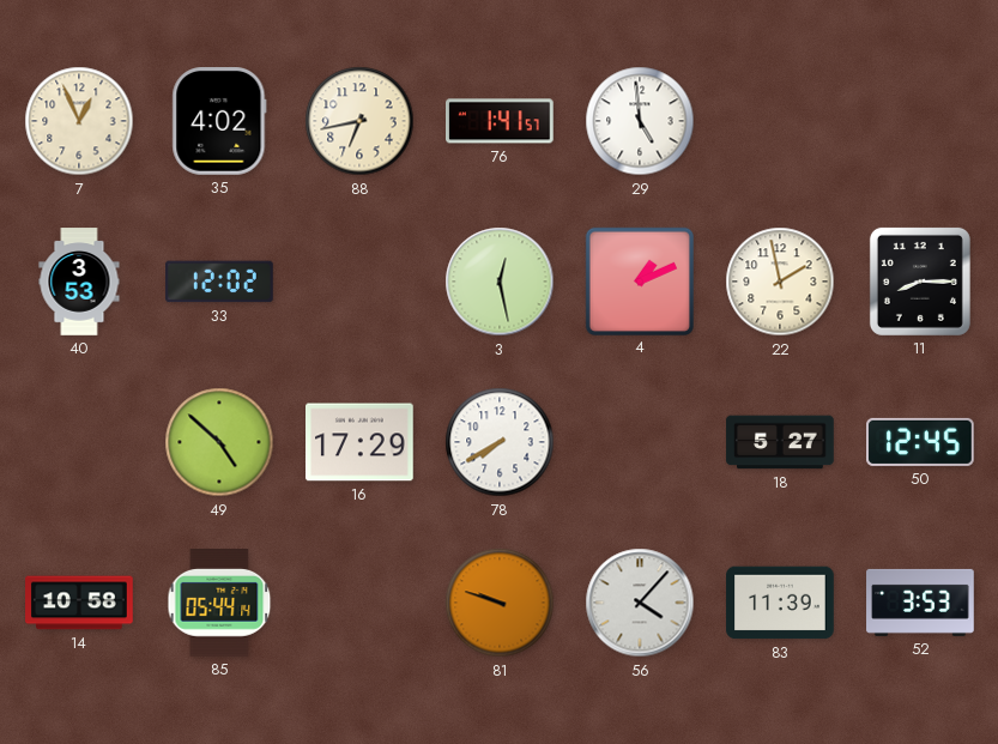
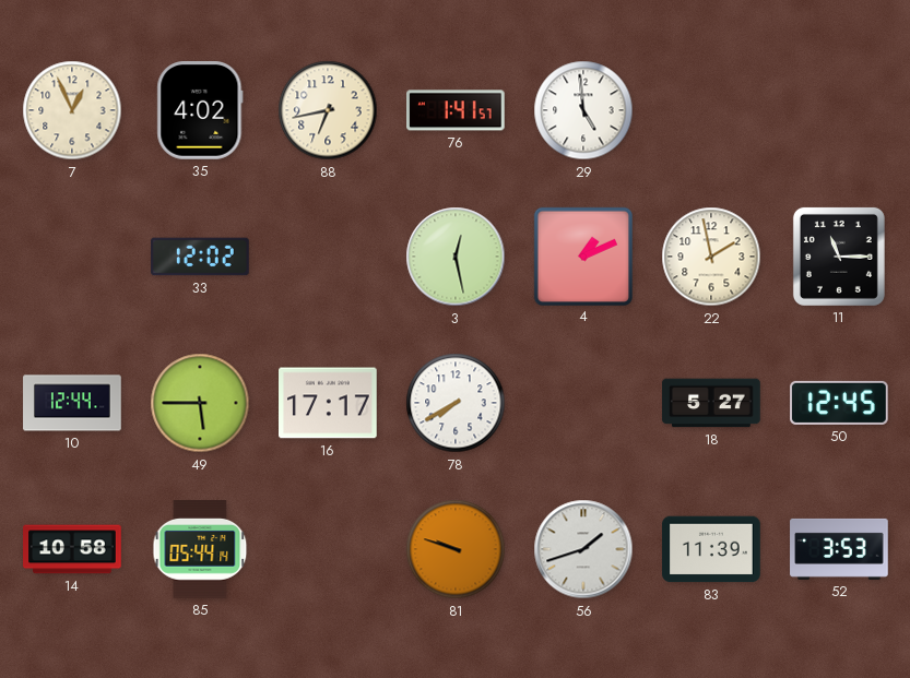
40: 3:53 -> none
11: 8:15 -> 11:15
10: none -> 12:44
49: 4:52 -> 5:45
16: 17:29 -> 17:17
56: 4:07 -> 1:42
